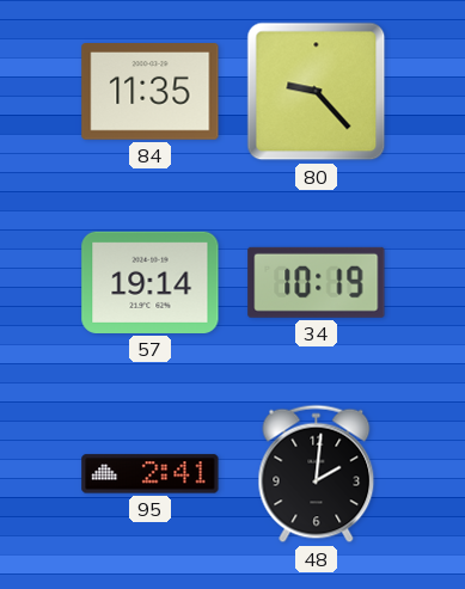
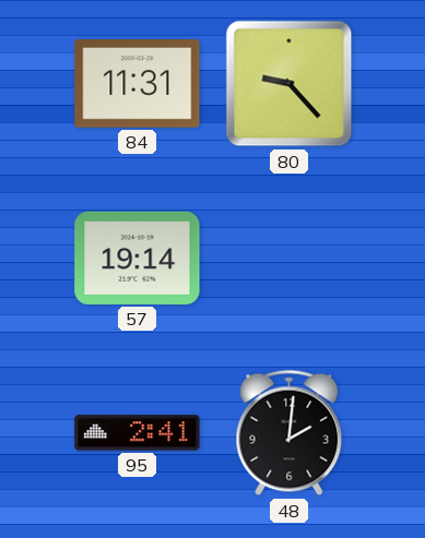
84: 11:35 -> 11:31
34: 10:19 -> none
